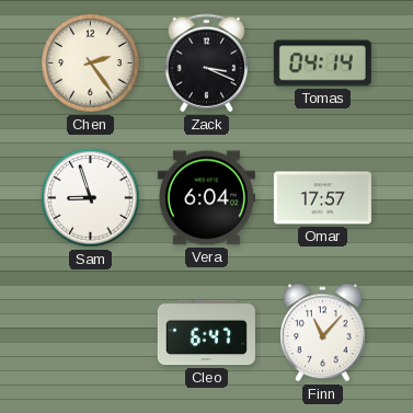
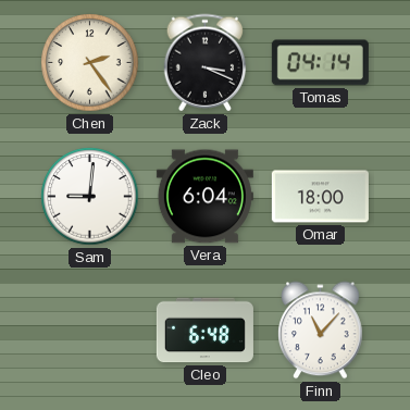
Sam: 8:57 -> 9:01
Omar: 17:57 -> 18:00
Cleo: 6:47 -> 6:48
